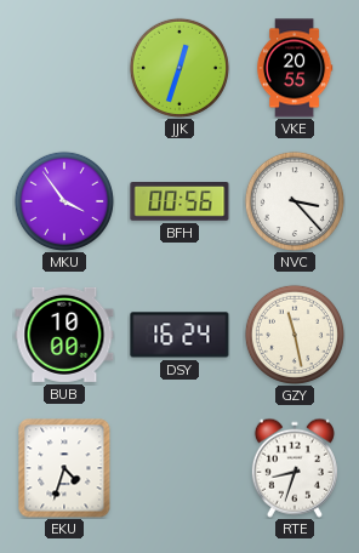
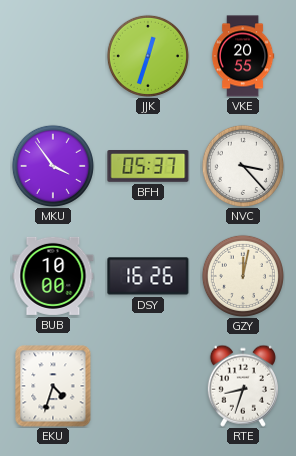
BFH: 00:56 -> 05:37
DSY: 16:24 -> 16:26
GZY: 11:28 -> 12:02
